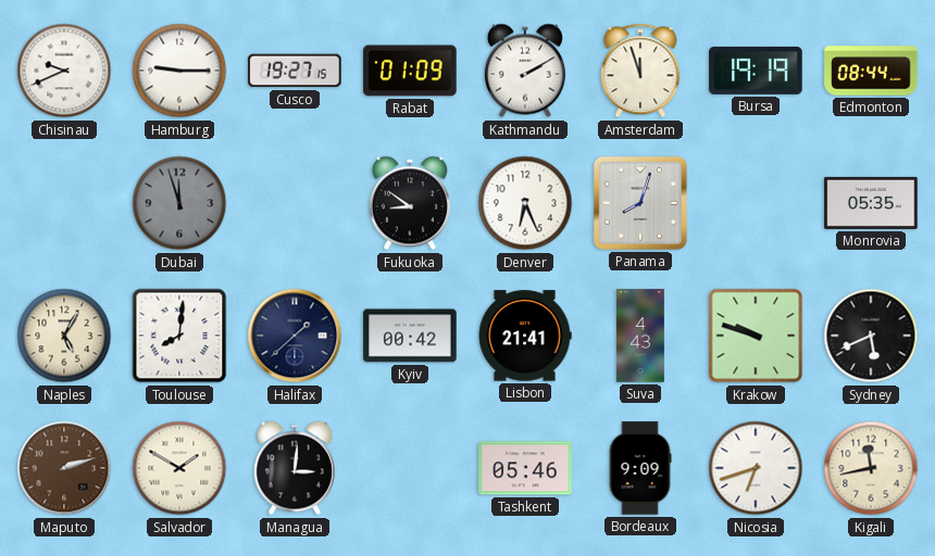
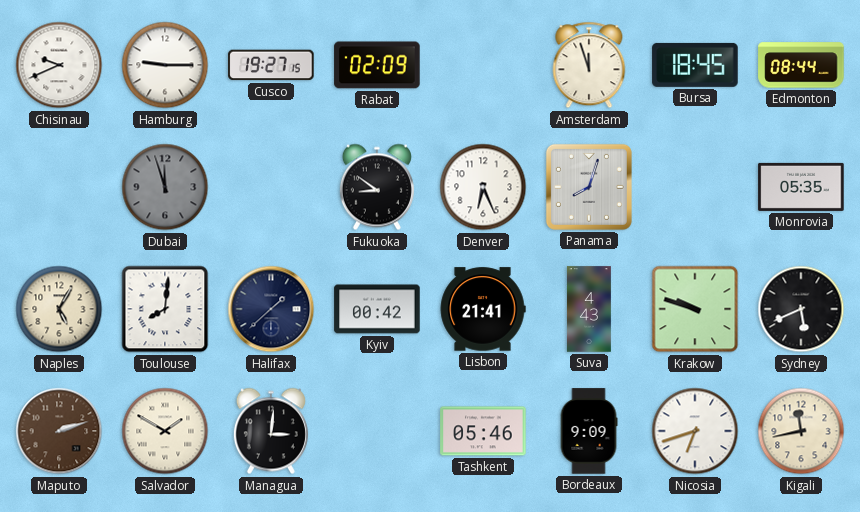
Rabat: 01:09 -> 02:09
Kathmandu: 2:10 -> none
Bursa: 19:19 -> 18:45
